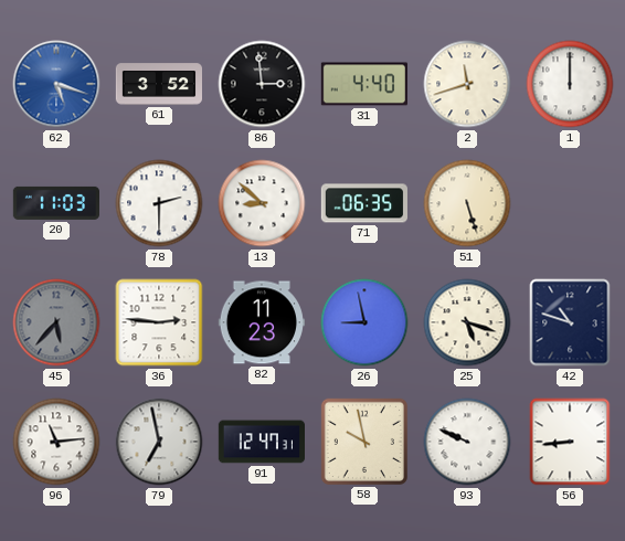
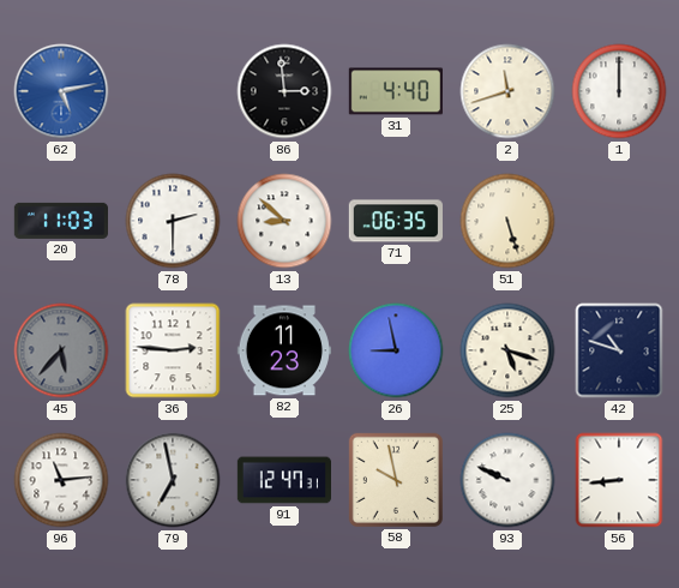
62: 5:18 -> 5:13
61: 3:52 -> none
